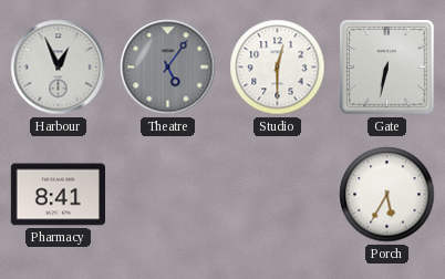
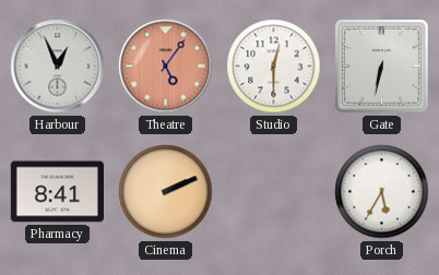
Theatre dial: grey -> salmon
Cinema: none -> 2:11
